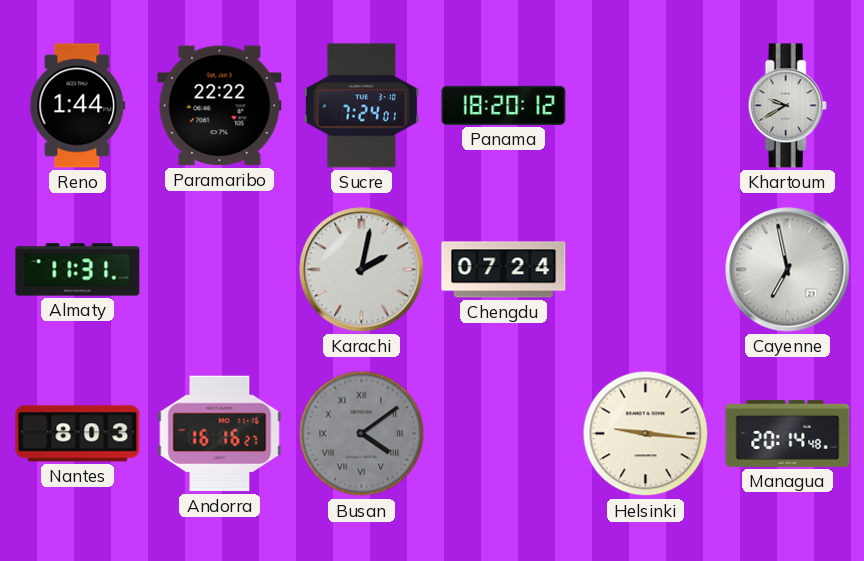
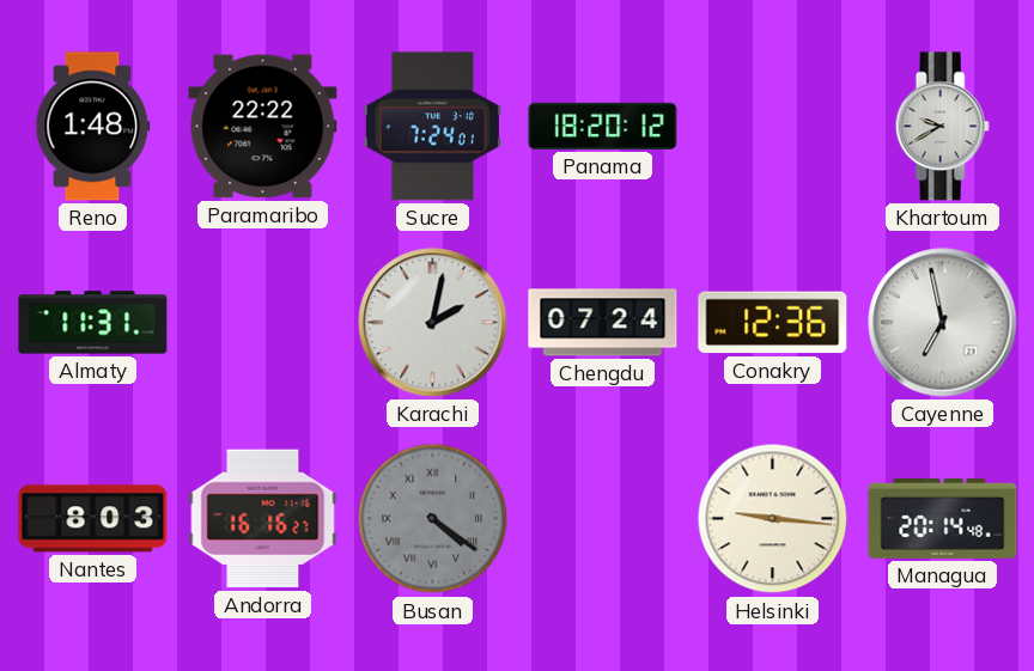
Reno: 1:44 -> 1:48
Conakry: none -> 12:36
Busan: 4:09 -> 4:21
